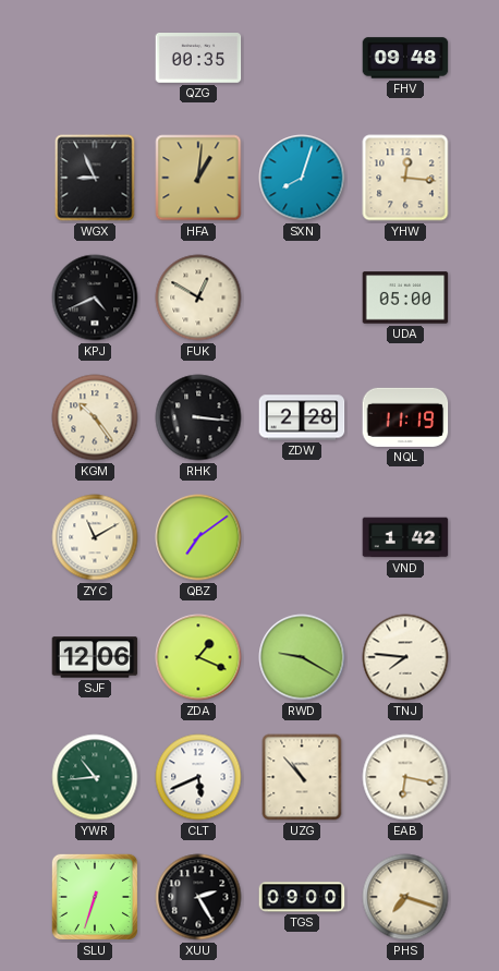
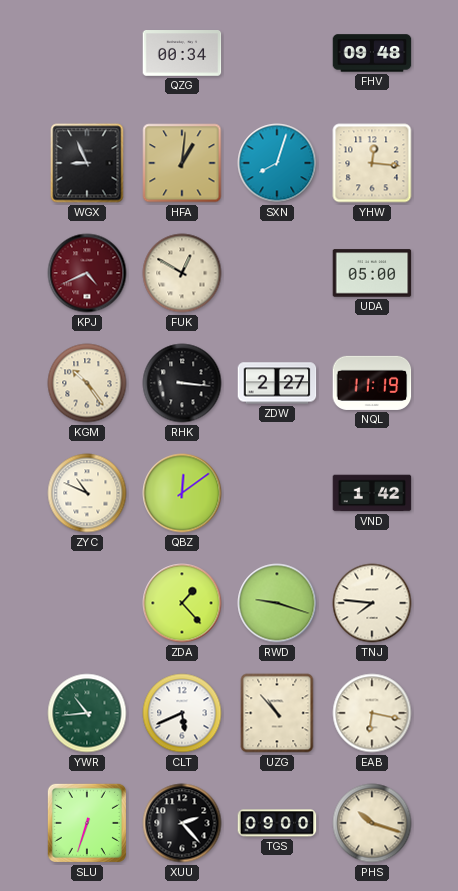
QZG: 00:35 -> 00:34
KPJ dial: black -> burgundy
ZDW: 2:28 -> 2:27
ZYC: 11:10 -> 10:49
QBZ: 7:09 -> 12:09
SJF: 12:06 -> none
ZDA: 1:19 -> 1:23
RWD: 9:20 -> 9:18
XUU: 2:25 -> 2:23
PHS: 7:18 -> 10:18
